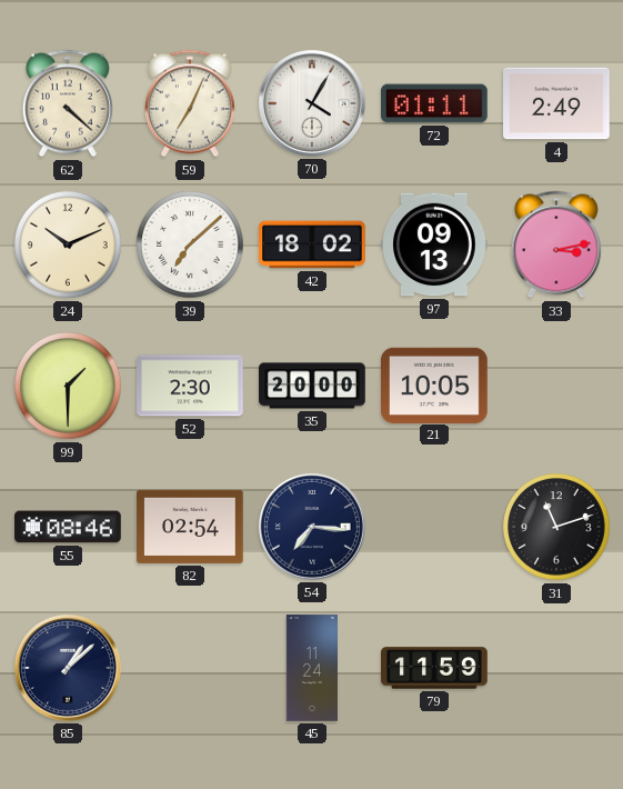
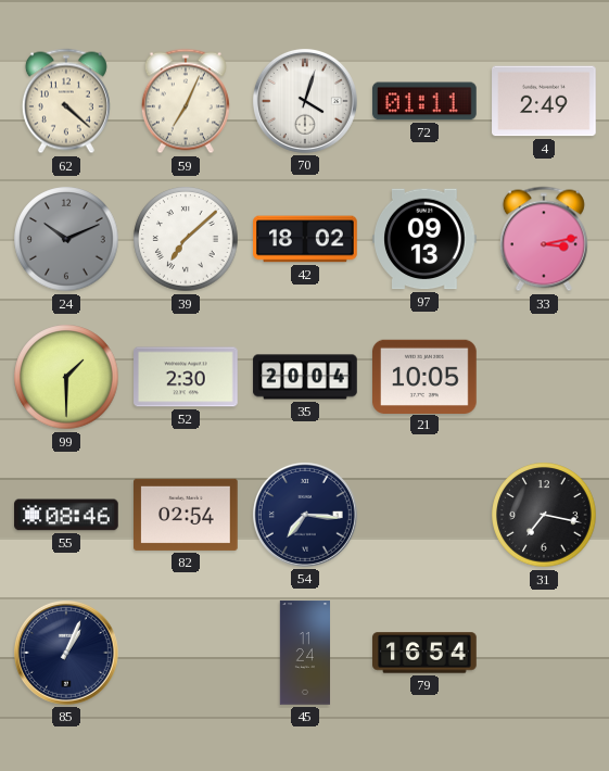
70: 4:05 -> 4:03
24 dial: cream -> grey
35: 20:00 -> 20:04
31: 11:12 -> 7:17
85: 1:08 -> 1:04
79: 11:59 -> 16:54
